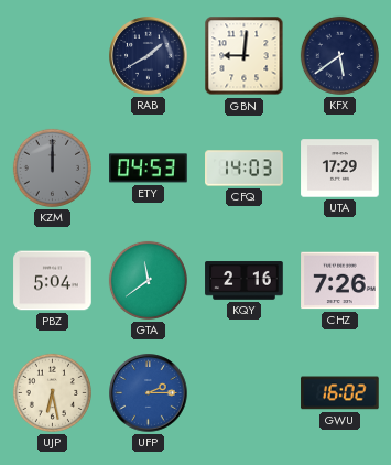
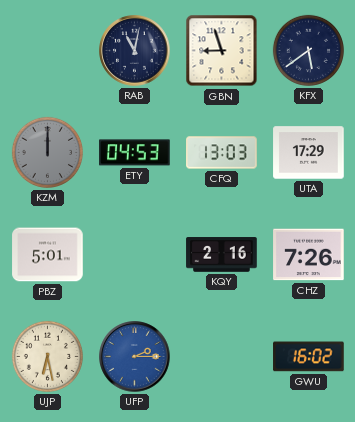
RAB: 1:40 -> 11:02
GBN: 9:01 -> 8:57
CFQ: 14:03 -> 13:03
PBZ: 5:04 -> 5:01
GTA: 11:39 -> none
